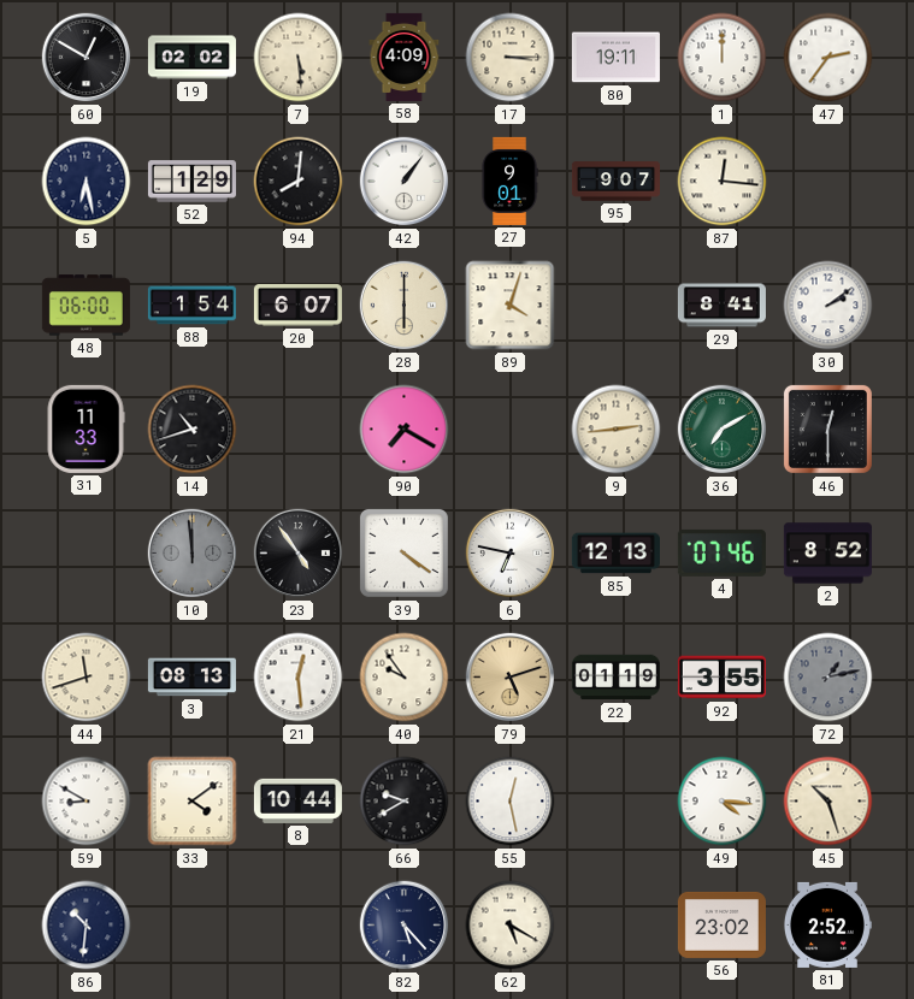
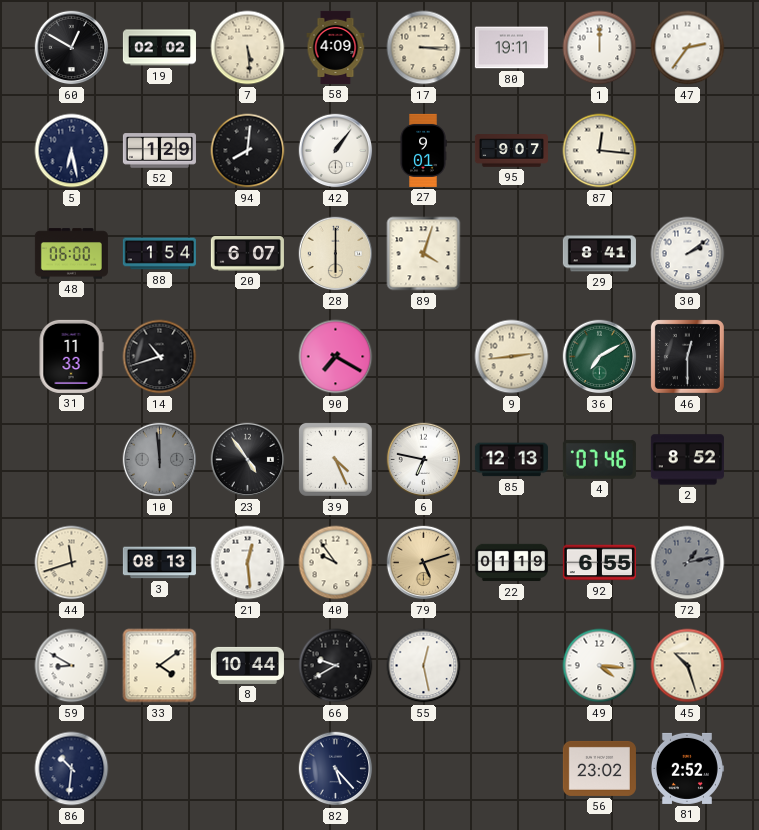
39: 4:21 -> 4:26
92: 3:55 -> 6:55
62: 5:20 -> none
